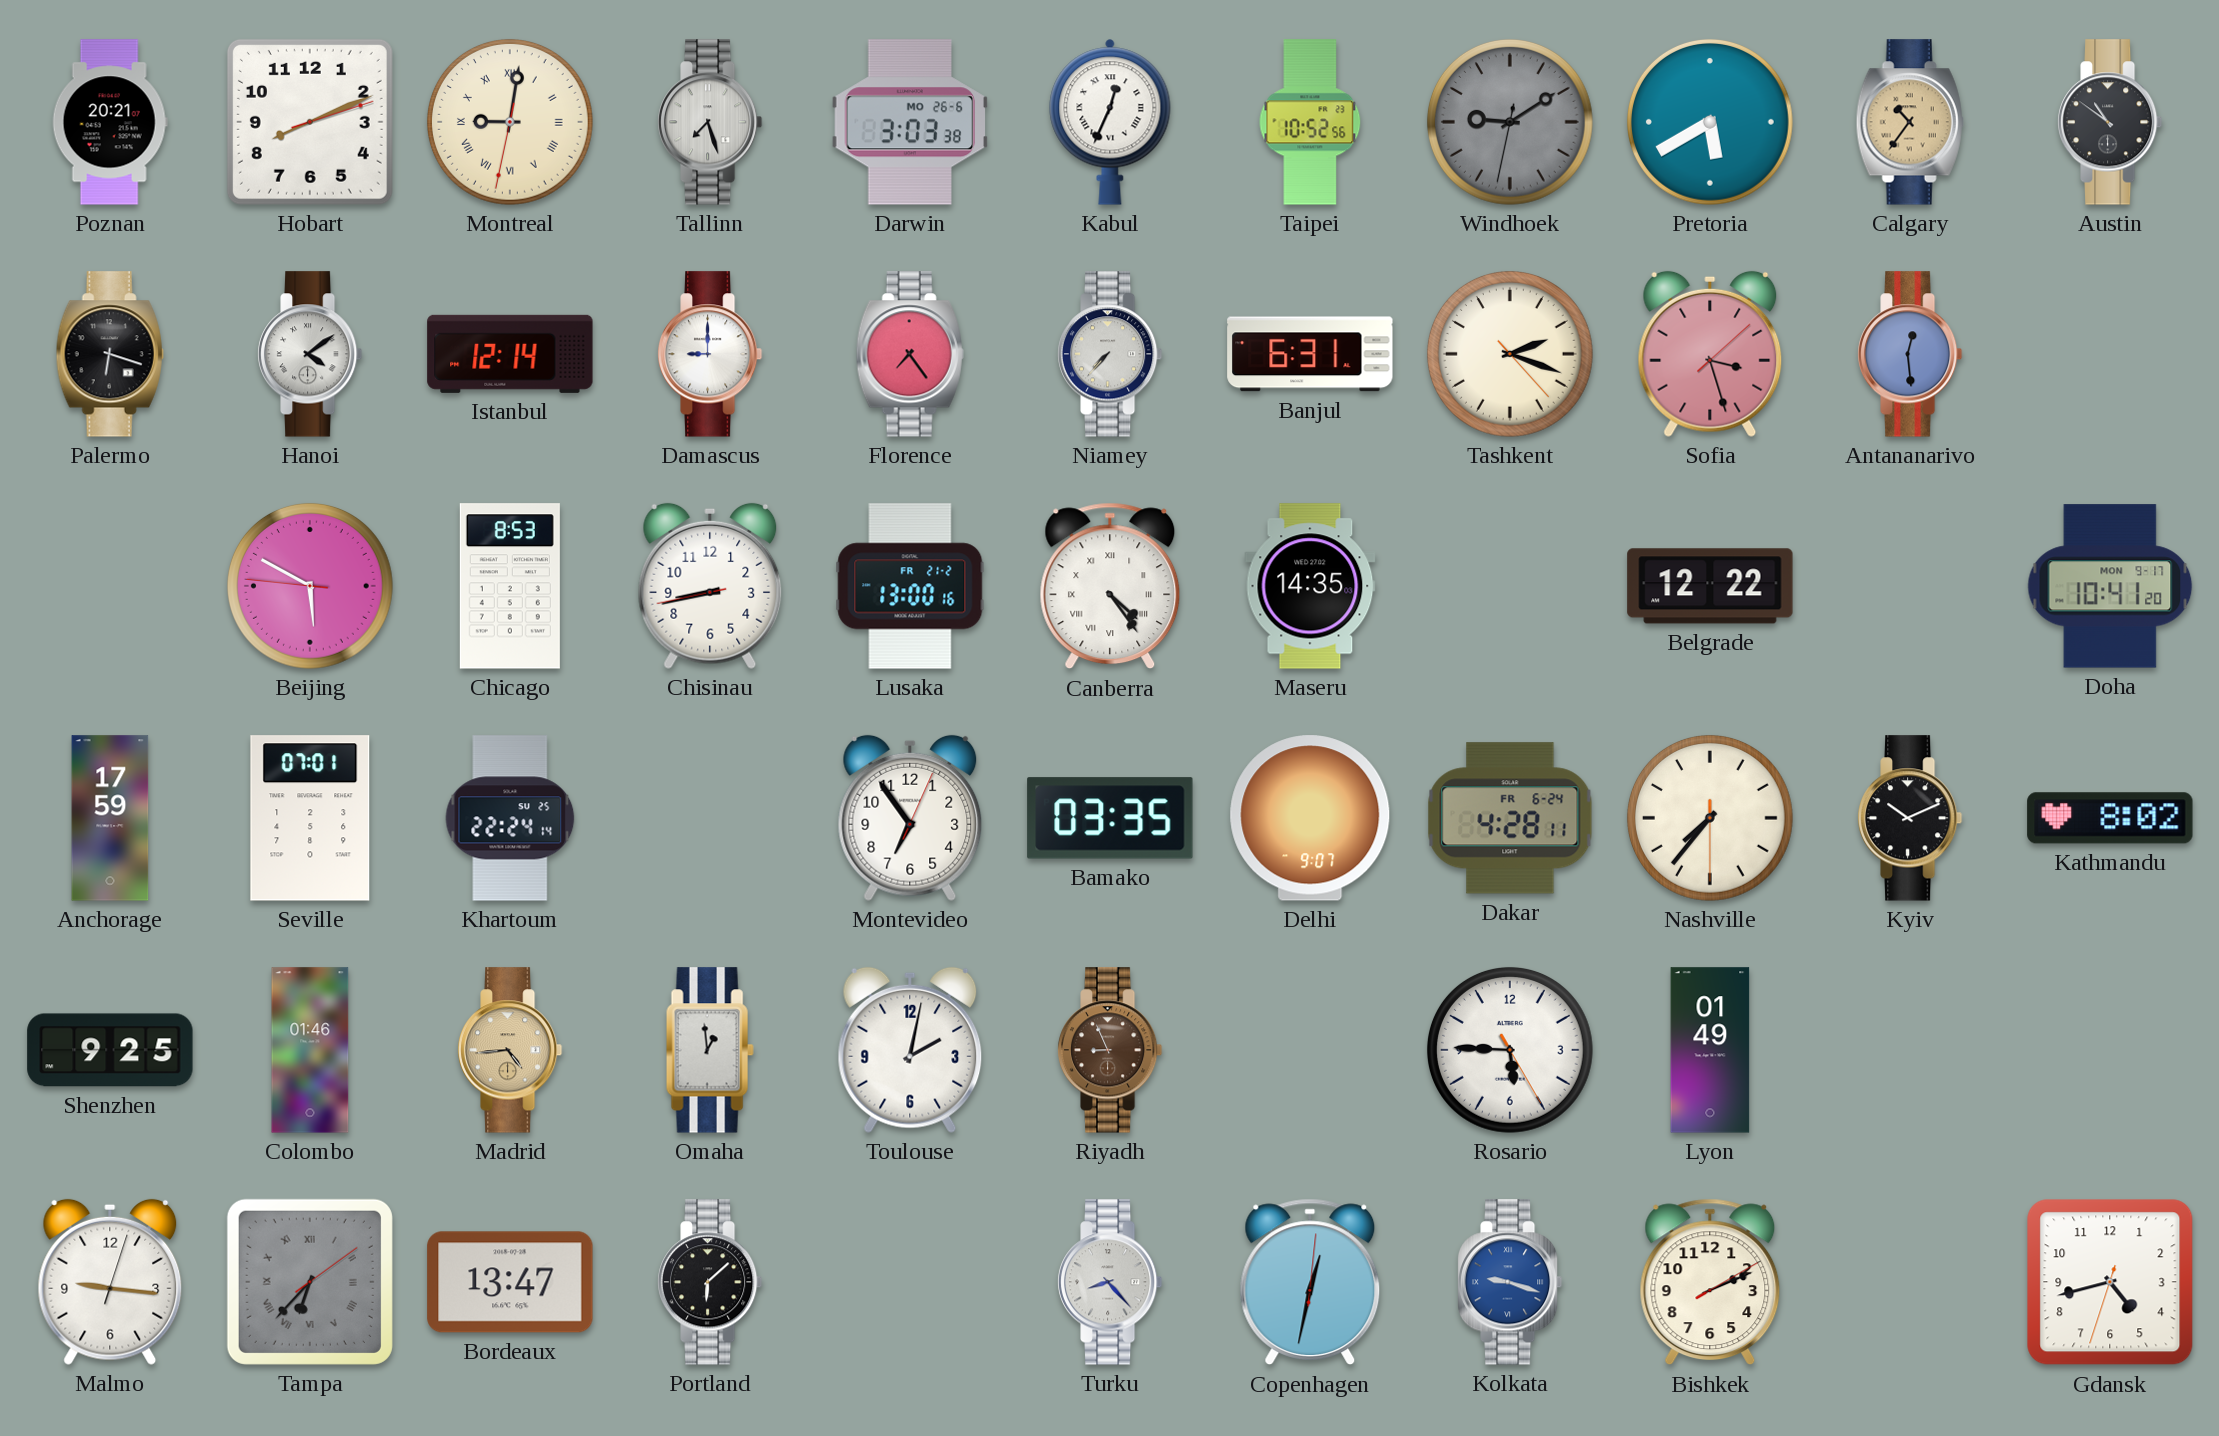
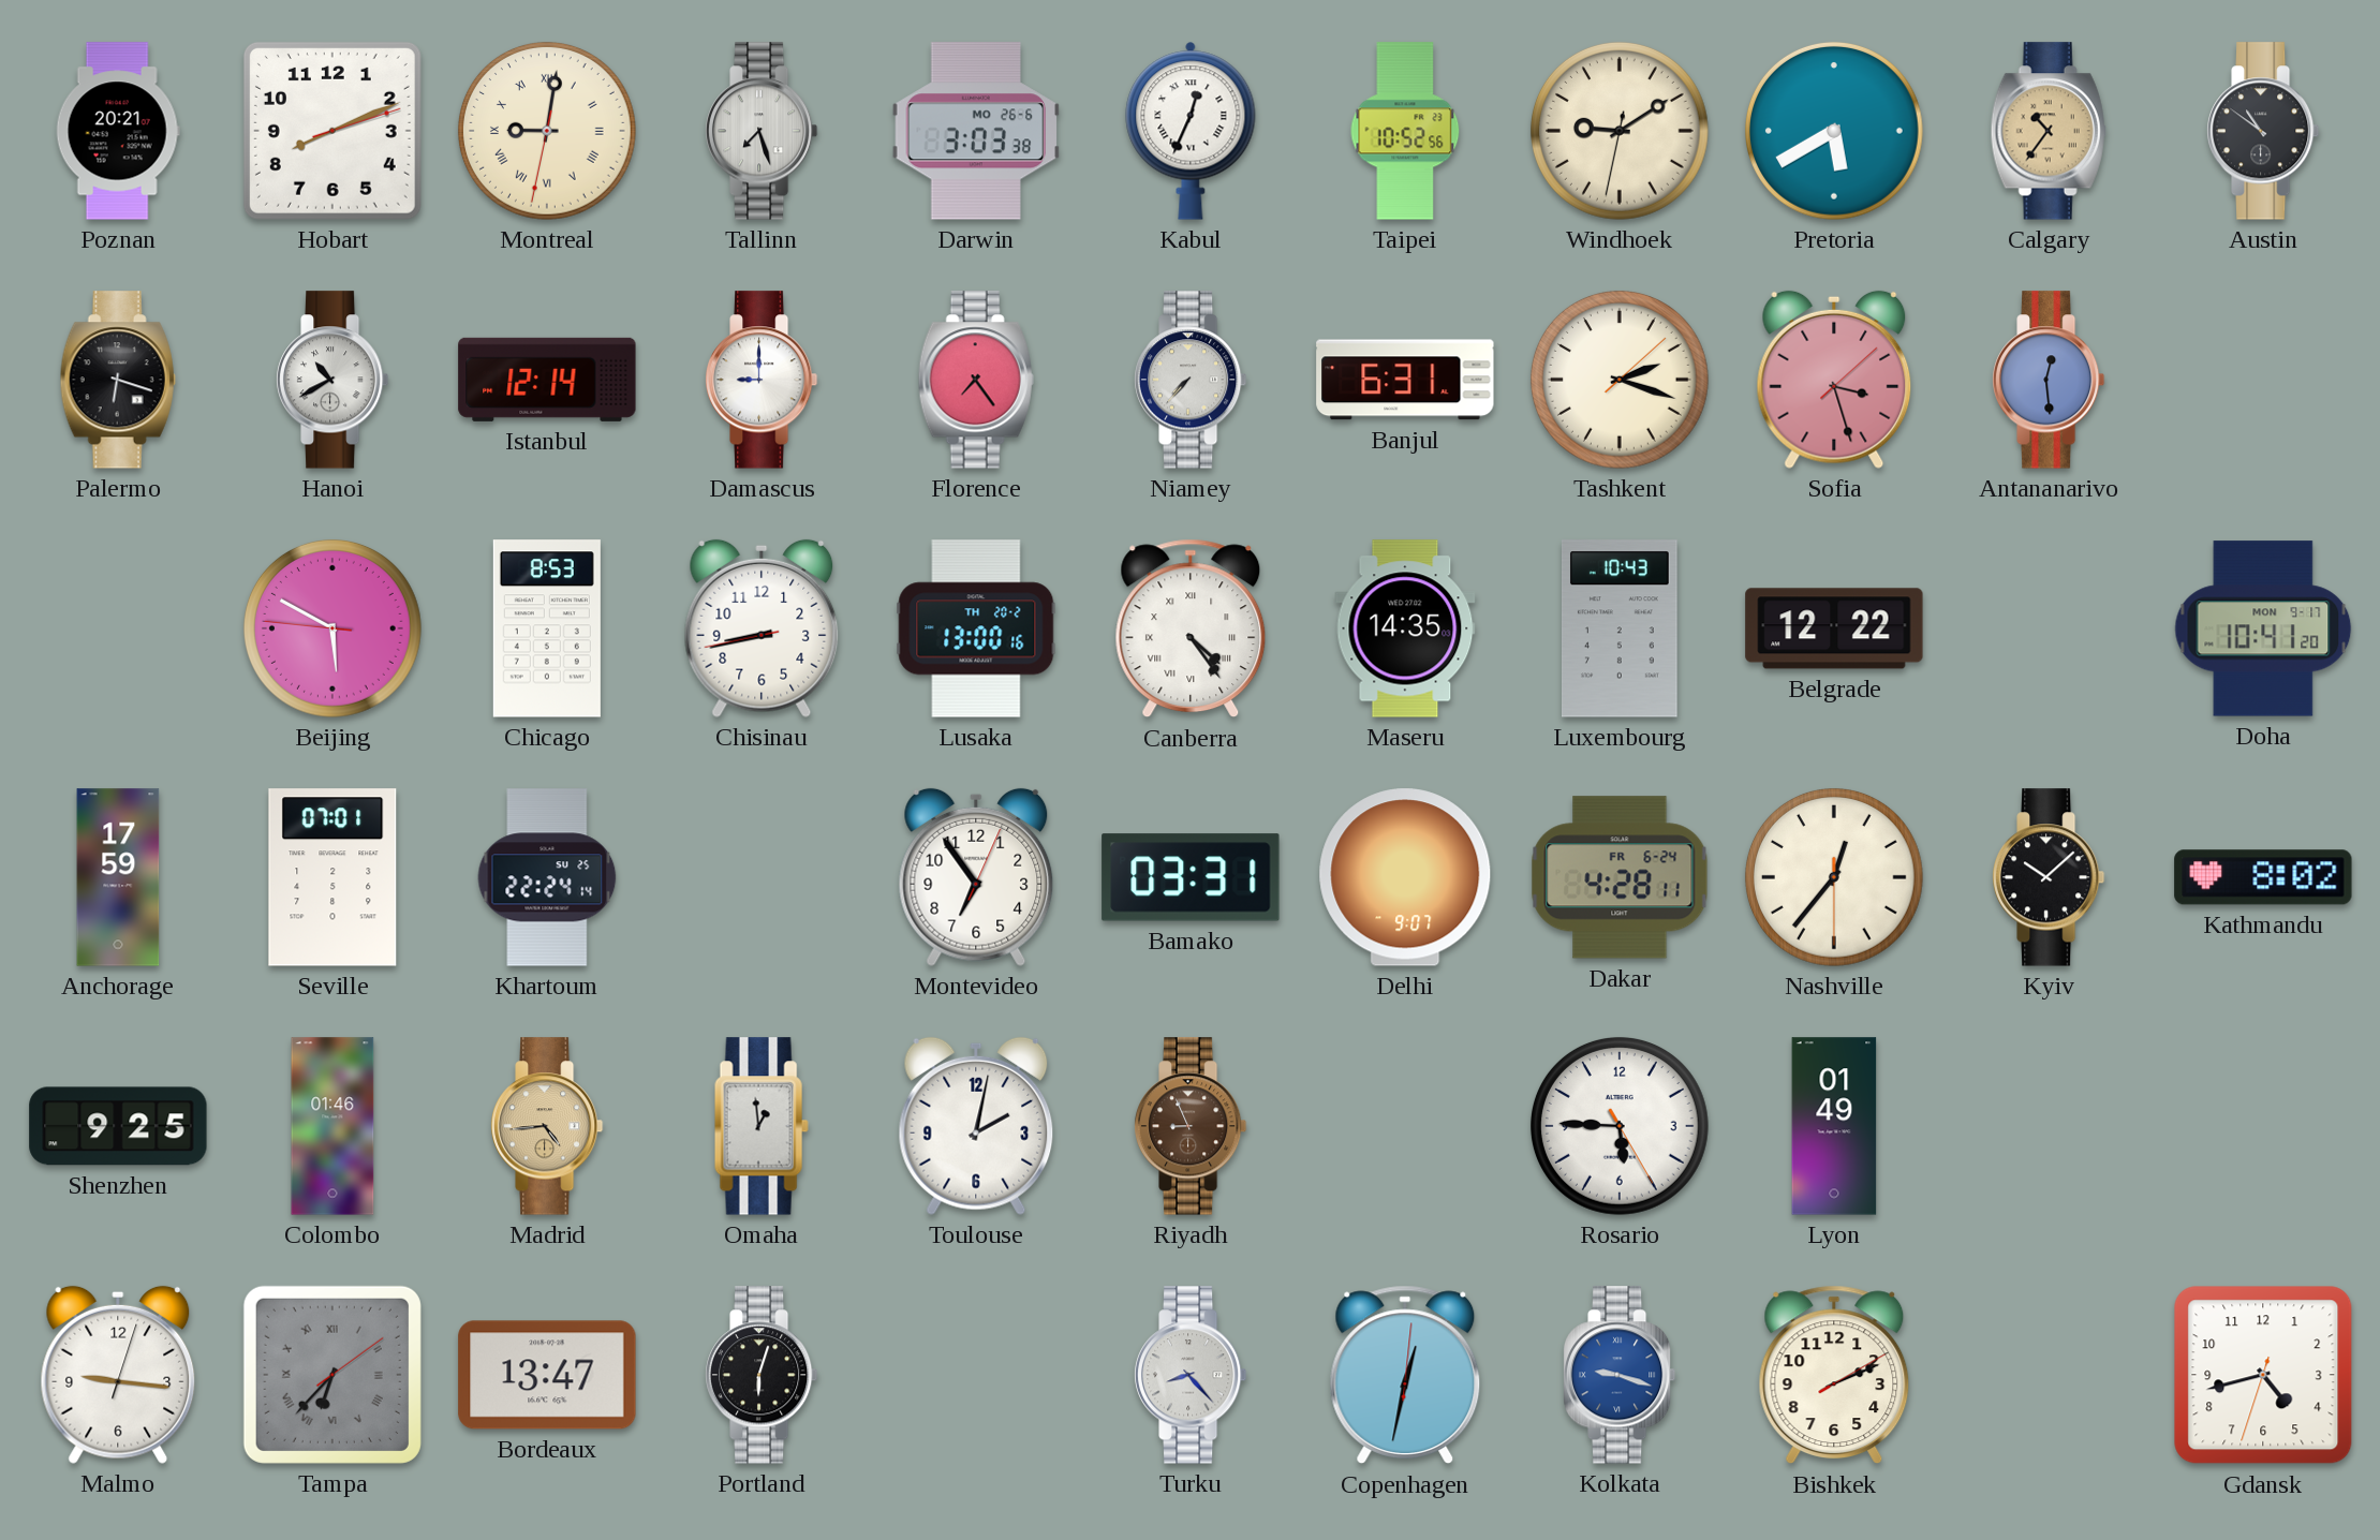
Windhoek dial: grey -> cream
Hanoi: 4:09 -> 10:40
Tashkent: 2:18:23 -> 2:18:08
Lusaka date: FR 21-2 -> TH 20-2
Luxembourg: none -> 10:43
Bamako: 03:35 -> 03:31
Nashville: 7:36 -> 12:36
Kyiv: 10:11 -> 10:08
Portland: 6:08 -> 6:03
